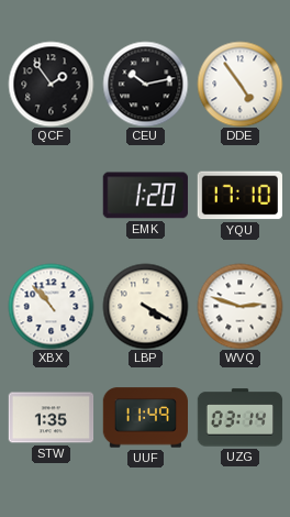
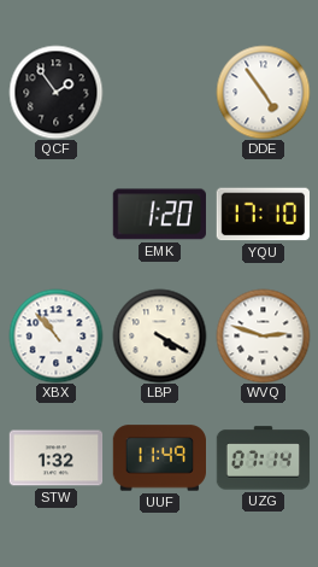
CEU: 10:13 -> none
STW: 1:35 -> 1:32
UZG: 03:14 -> 07:14
